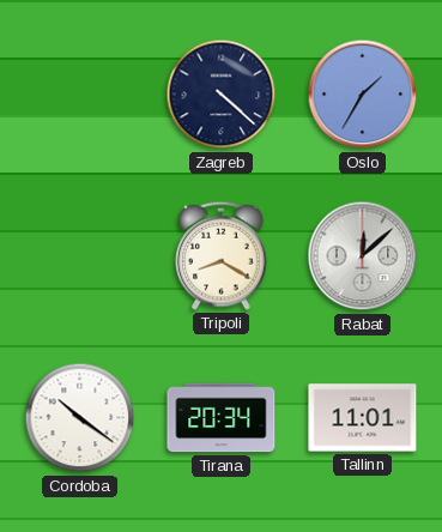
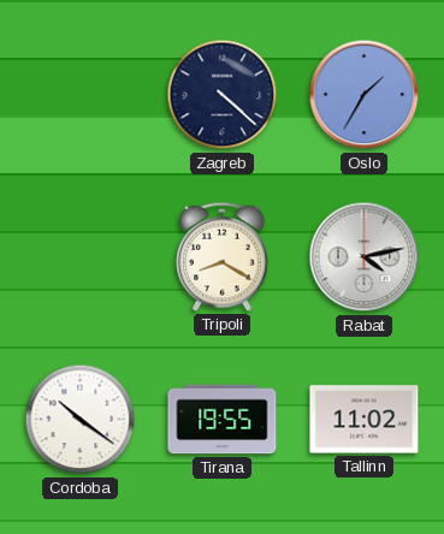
Rabat: 12:08 -> 4:13
Tirana: 20:34 -> 19:55
Tallinn: 11:01 -> 11:02
